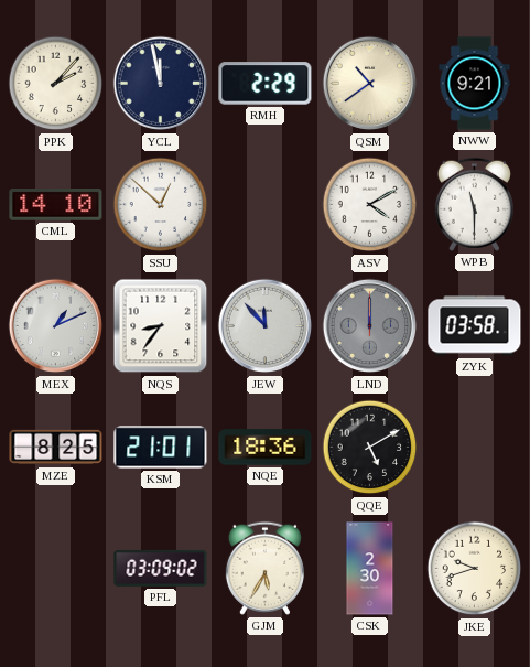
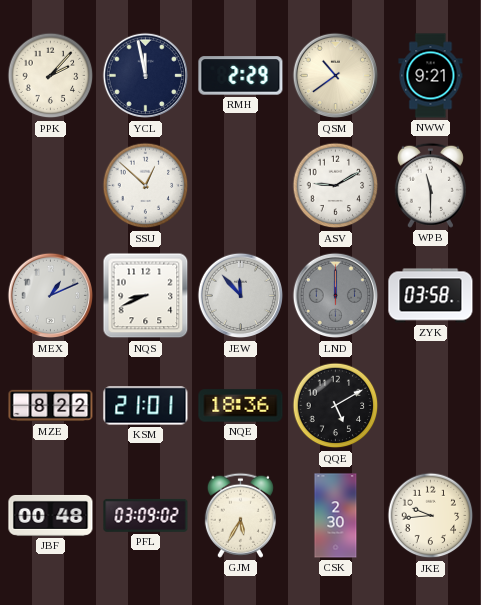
CML: 14:10 -> none
ASV: 4:10 -> 9:10
NQS: 8:36 -> 8:41
MZE: 8:25 -> 8:22
JBF: none -> 00:48
JKE: 9:42 -> 9:44
